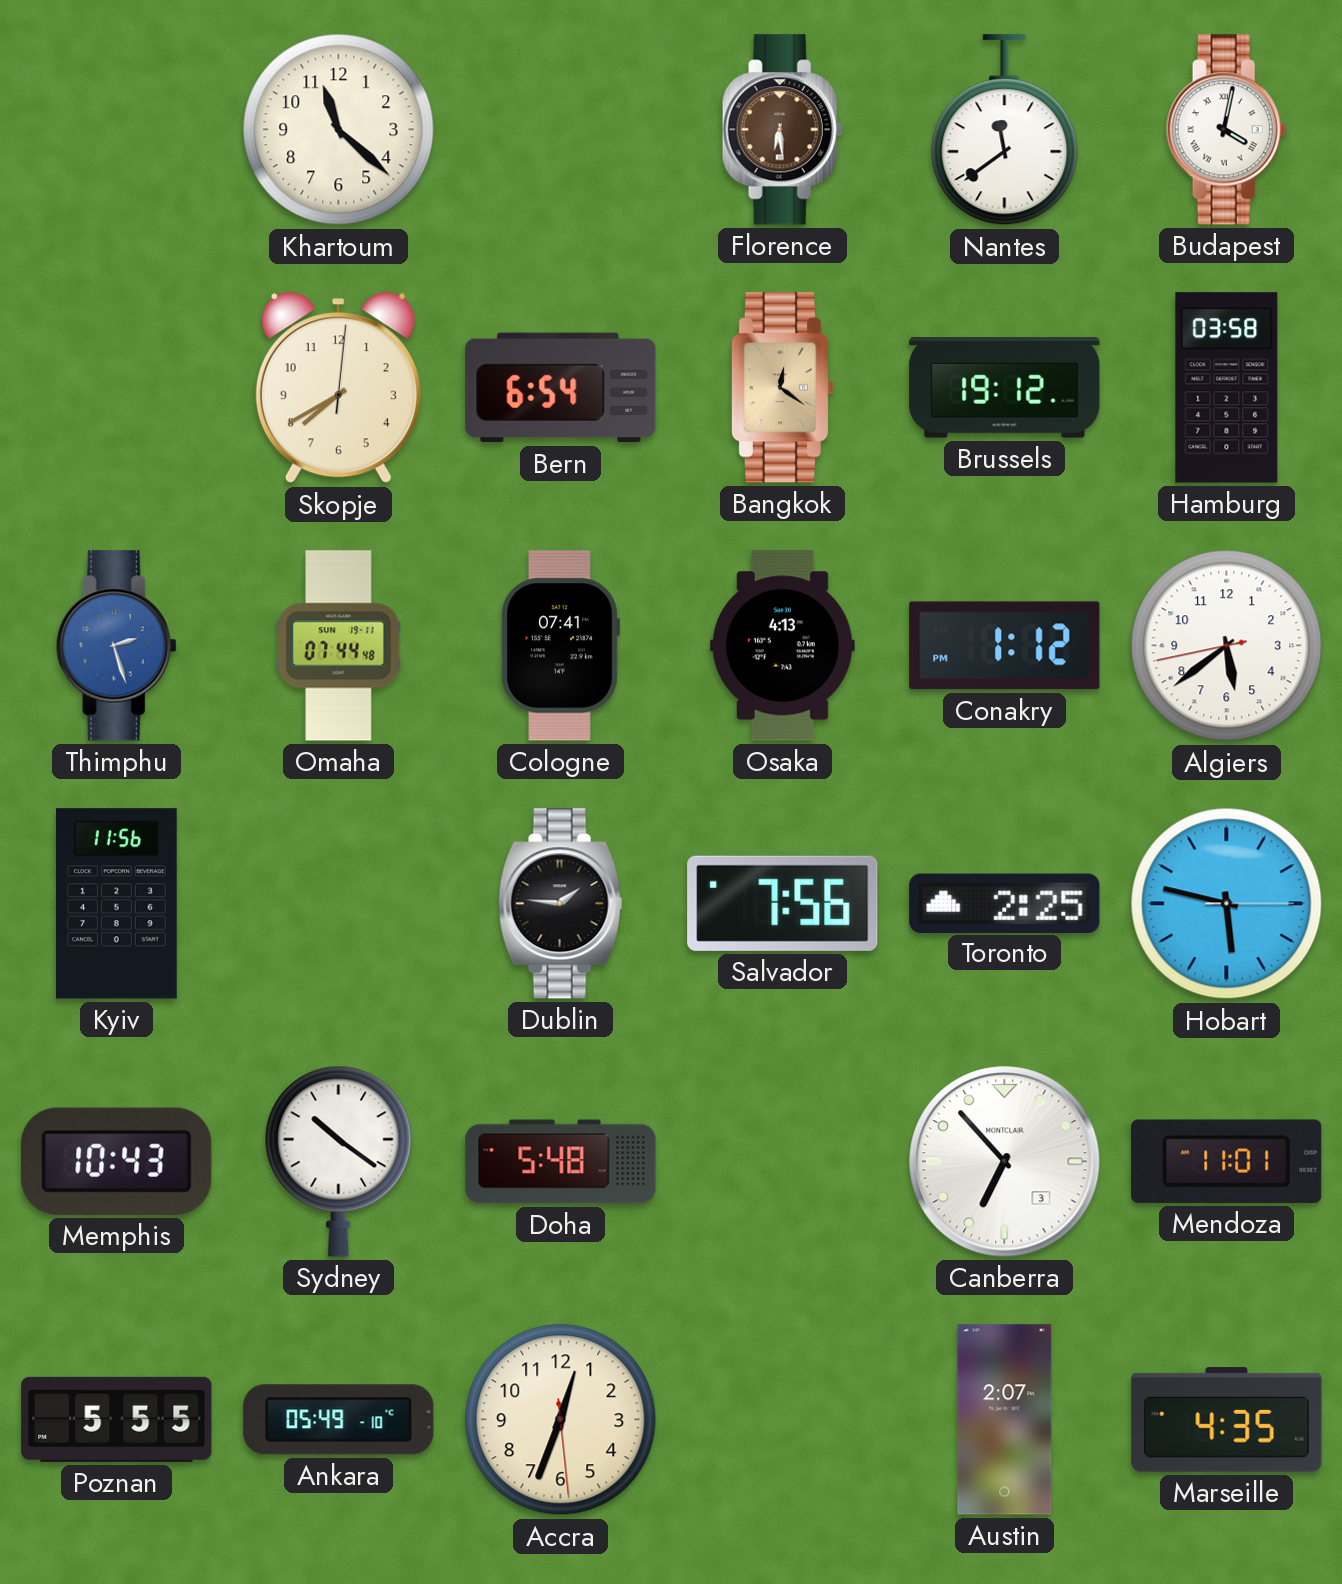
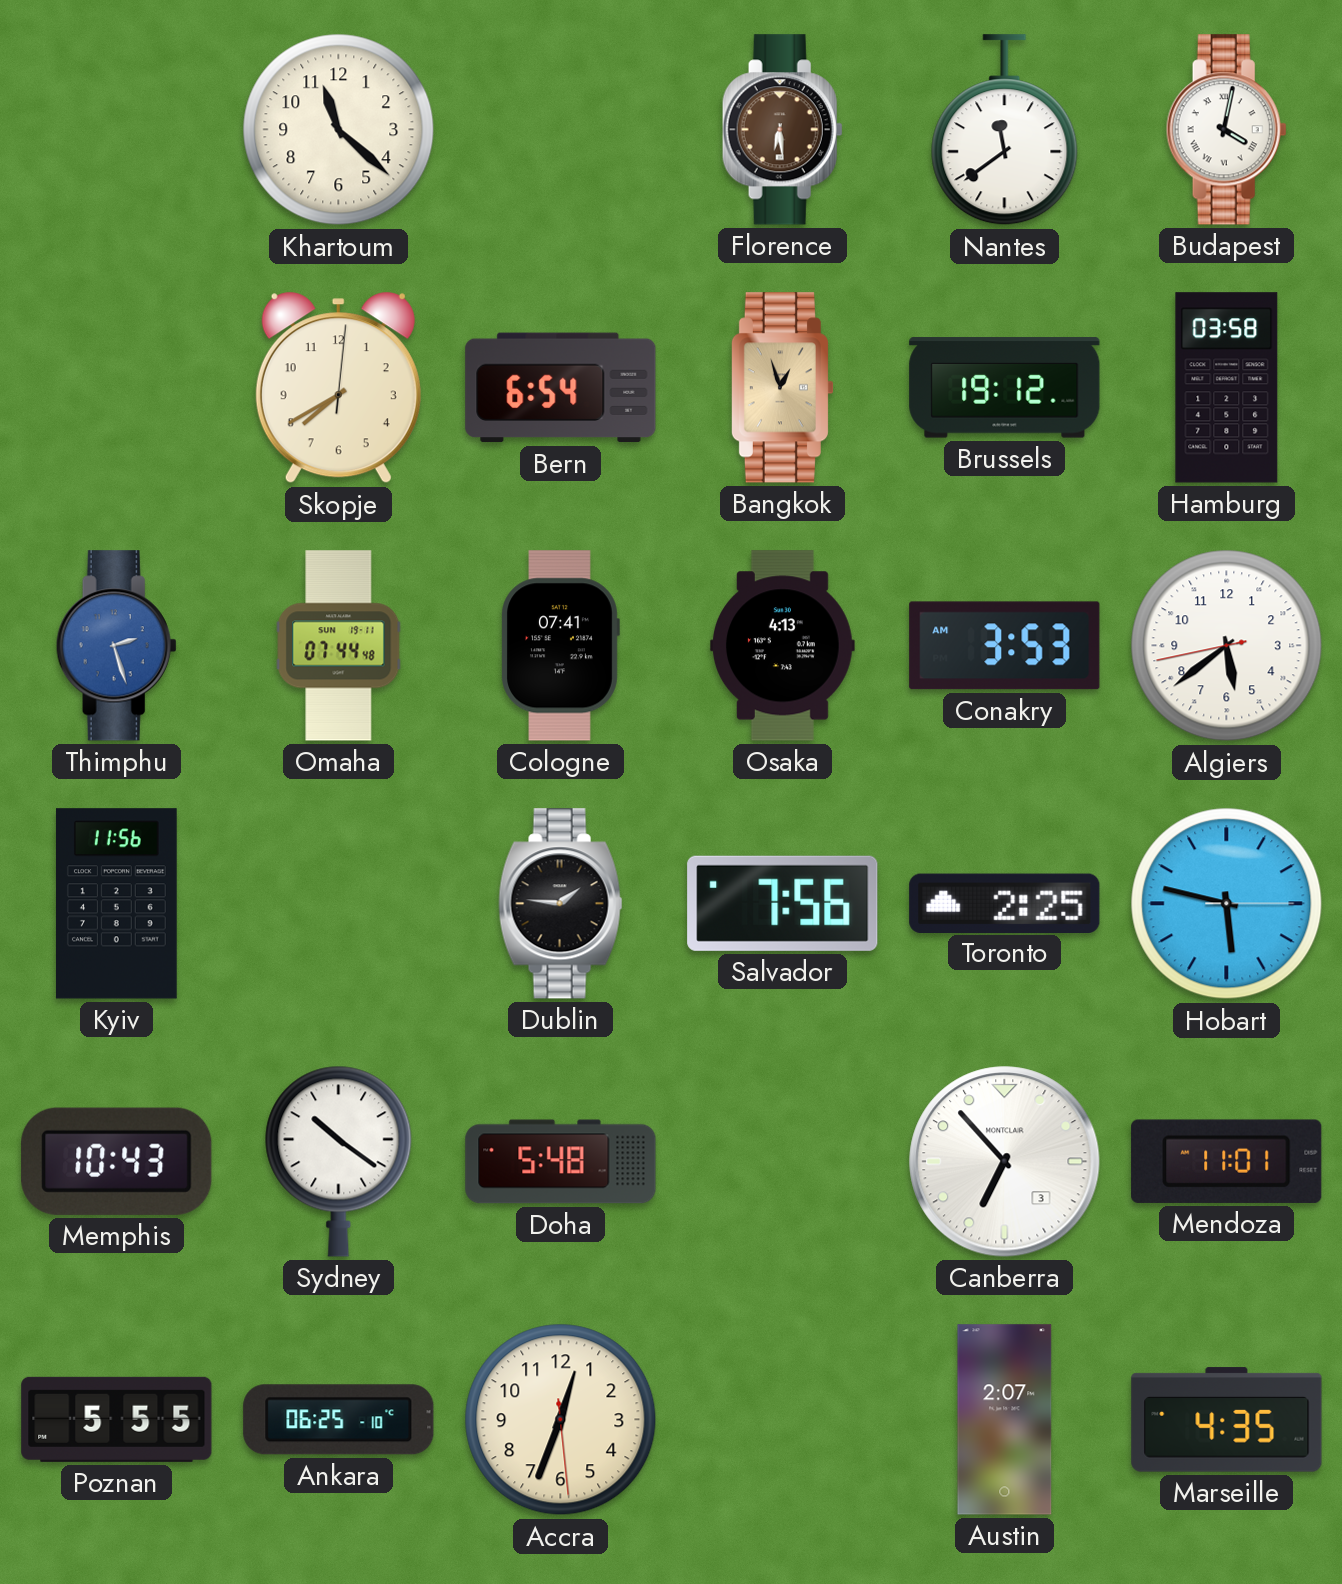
Bangkok: 12:21 -> 12:57
Conakry: 1:12 -> 3:53
Ankara: 05:49 -> 06:25
